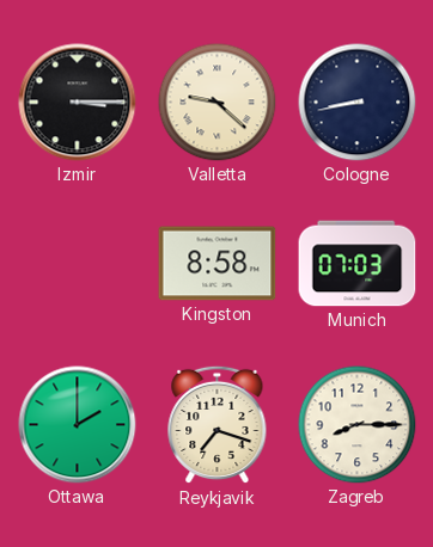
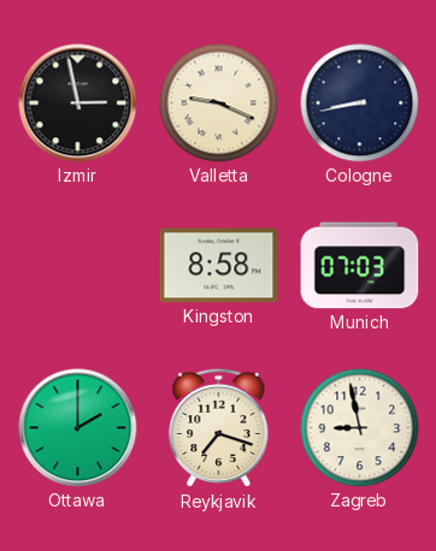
Izmir: 3:15 -> 2:58
Valletta: 9:22 -> 9:19
Zagreb: 8:15 -> 8:58
